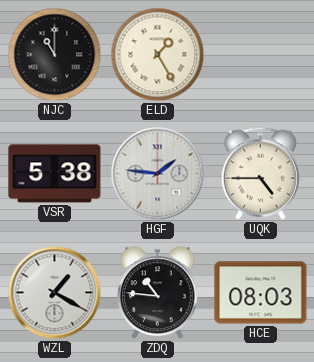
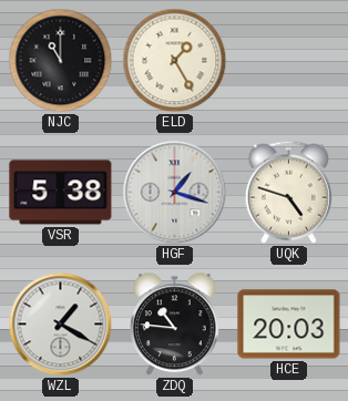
HGF: 1:46 -> 1:18
UQK: 4:45 -> 4:48
HCE: 08:03 -> 20:03
